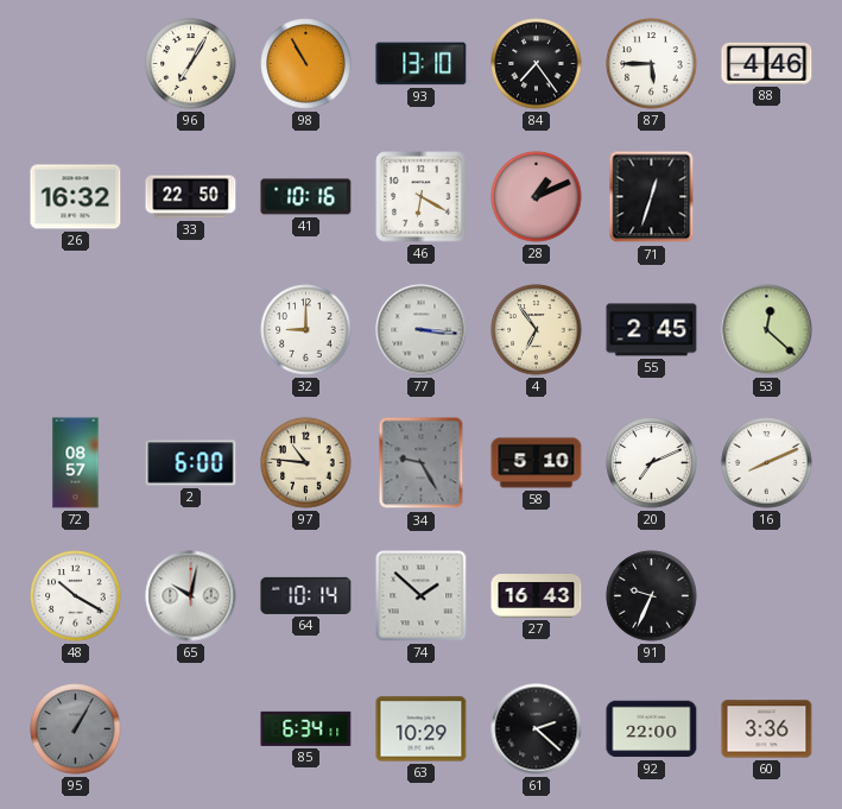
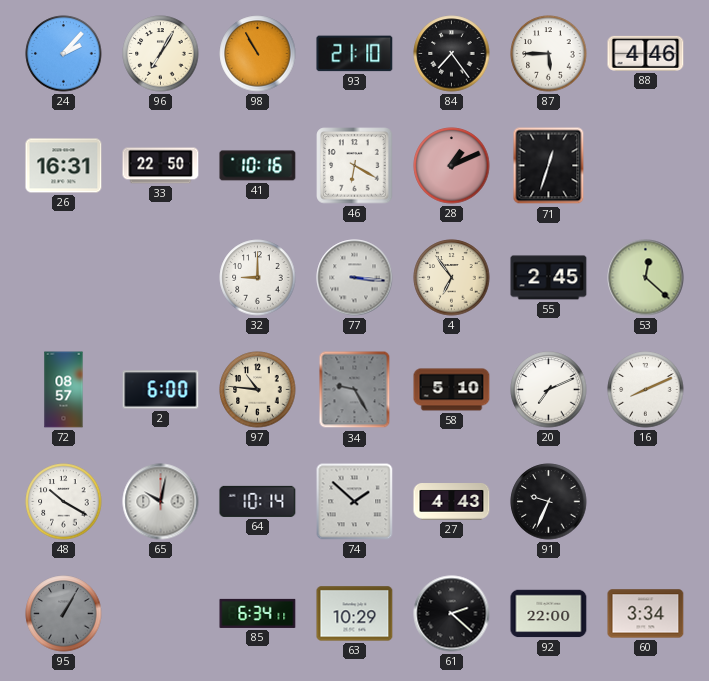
24: none -> 2:07
93: 13:10 -> 21:10
26: 16:32 -> 16:31
27: 16:43 -> 4:43
60: 3:36 -> 3:34
